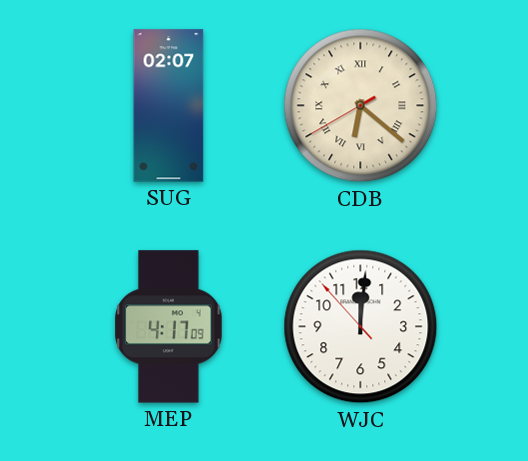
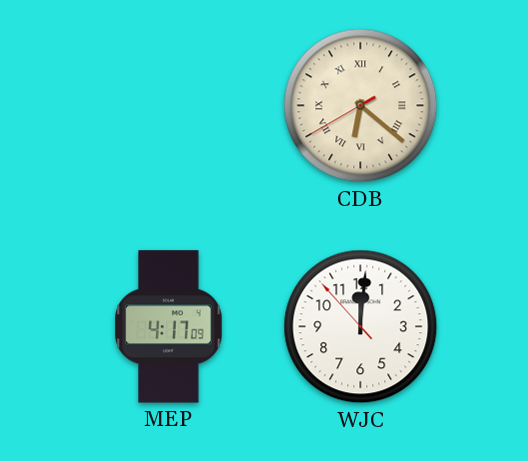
SUG: 02:07 -> none
